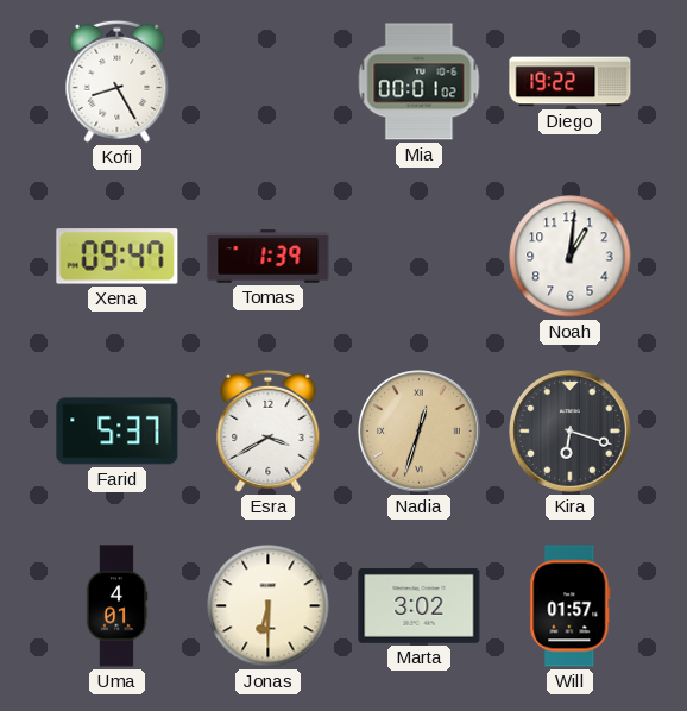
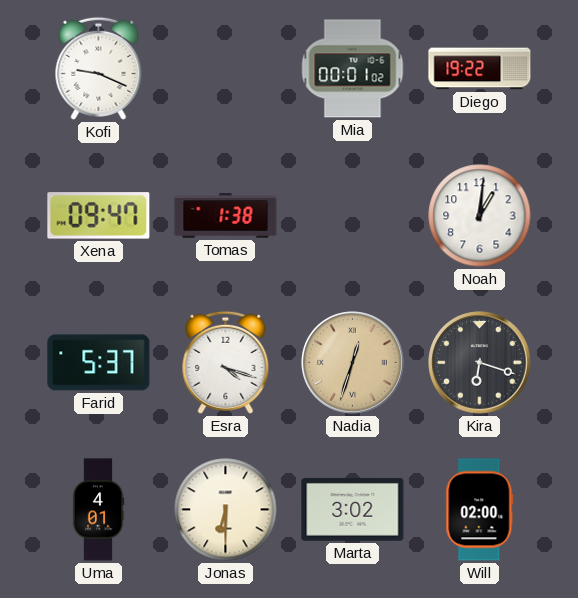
Kofi: 8:25 -> 9:19
Tomas: 1:39 -> 1:38
Esra: 3:40 -> 4:18
Will: 01:57 -> 02:00
